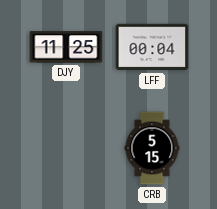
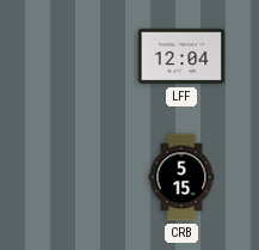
DJY: 11:25 -> none
LFF: 00:04 -> 12:04
